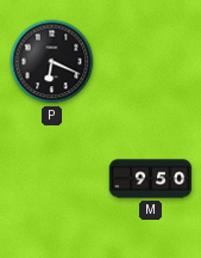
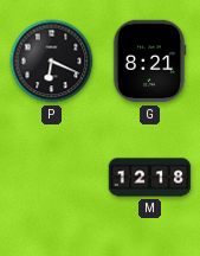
G: none -> 8:21
M: 9:50 -> 12:18
